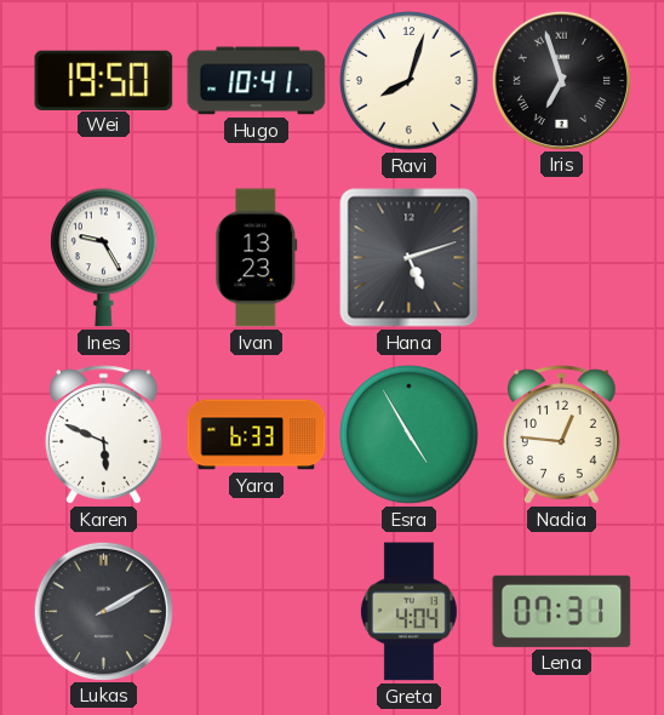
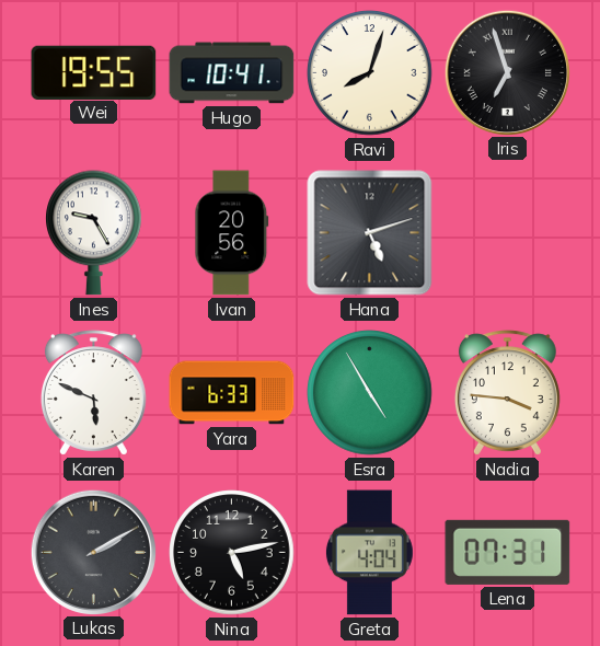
Wei: 19:50 -> 19:55
Ivan: 13:23 -> 20:56
Nadia: 12:46 -> 3:46
Nina: none -> 5:13
